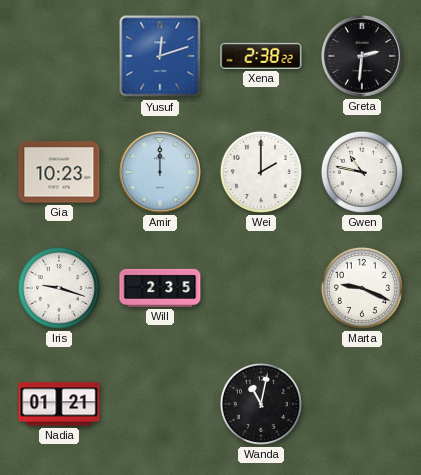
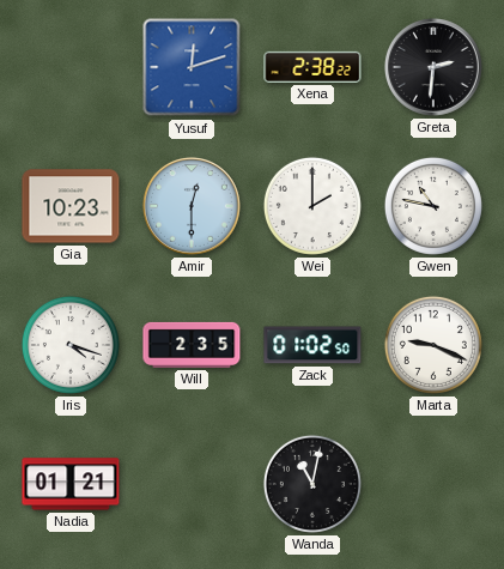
Amir: 12:00 -> 12:30
Iris: 9:18 -> 4:18
Zack: none -> 01:02
